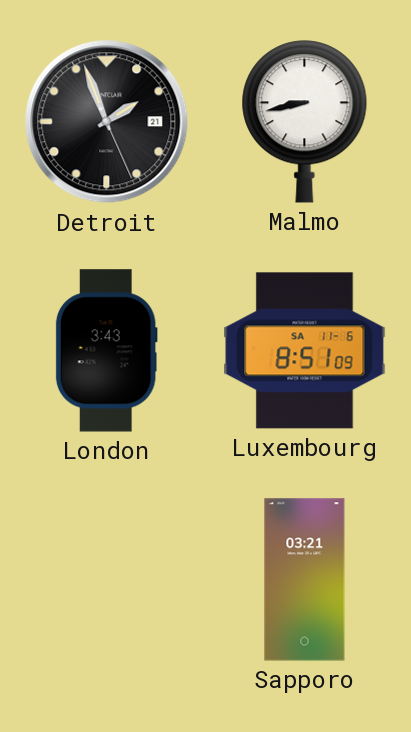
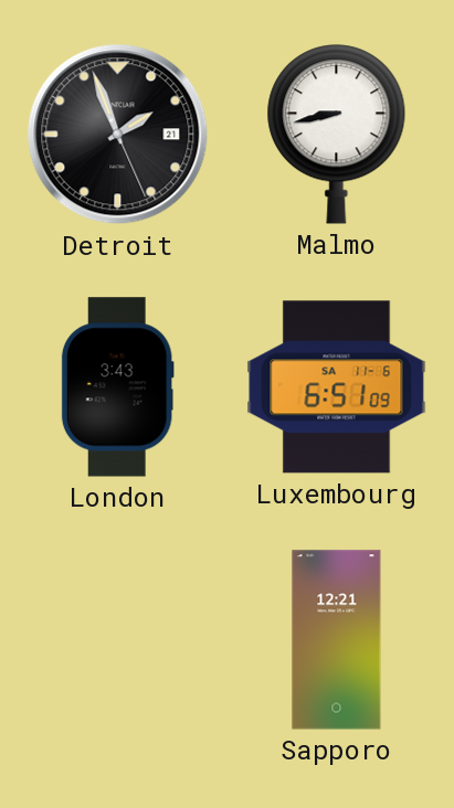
Luxembourg: 8:51 -> 6:51
Sapporo: 03:21 -> 12:21
